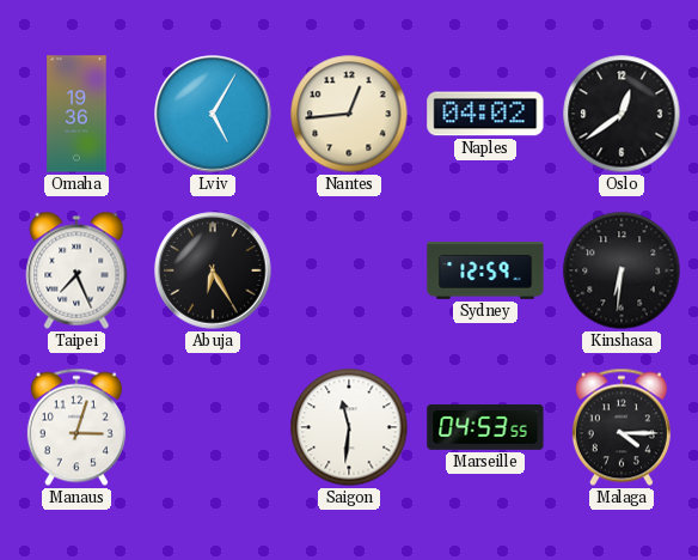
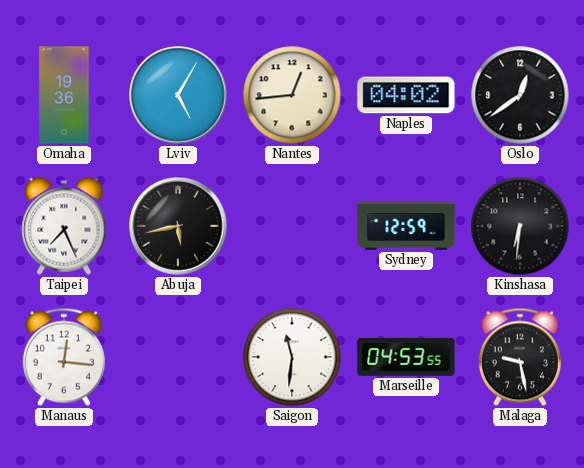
Abuja: 6:25 -> 5:43
Manaus: 3:03 -> 12:16
Malaga: 4:15 -> 9:28
